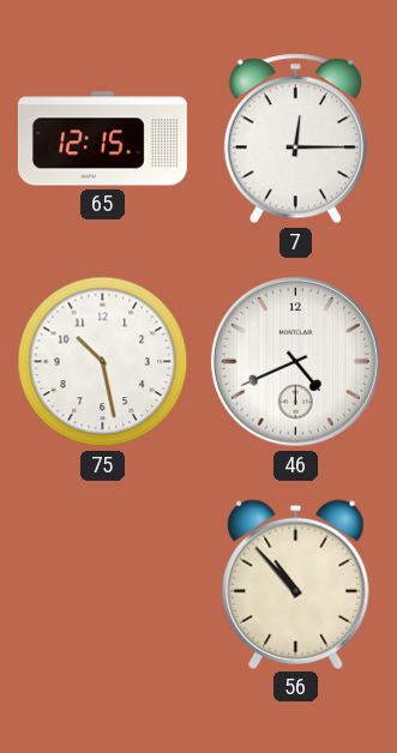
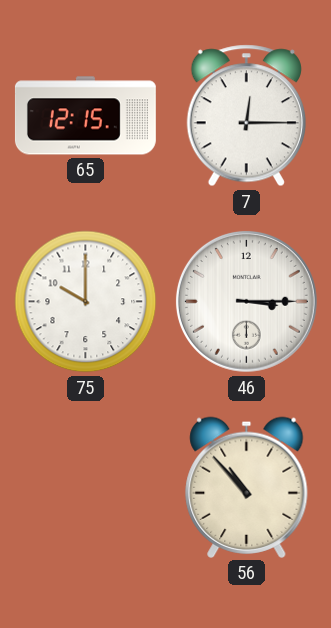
75: 10:28 -> 10:00
46: 4:41 -> 3:15
